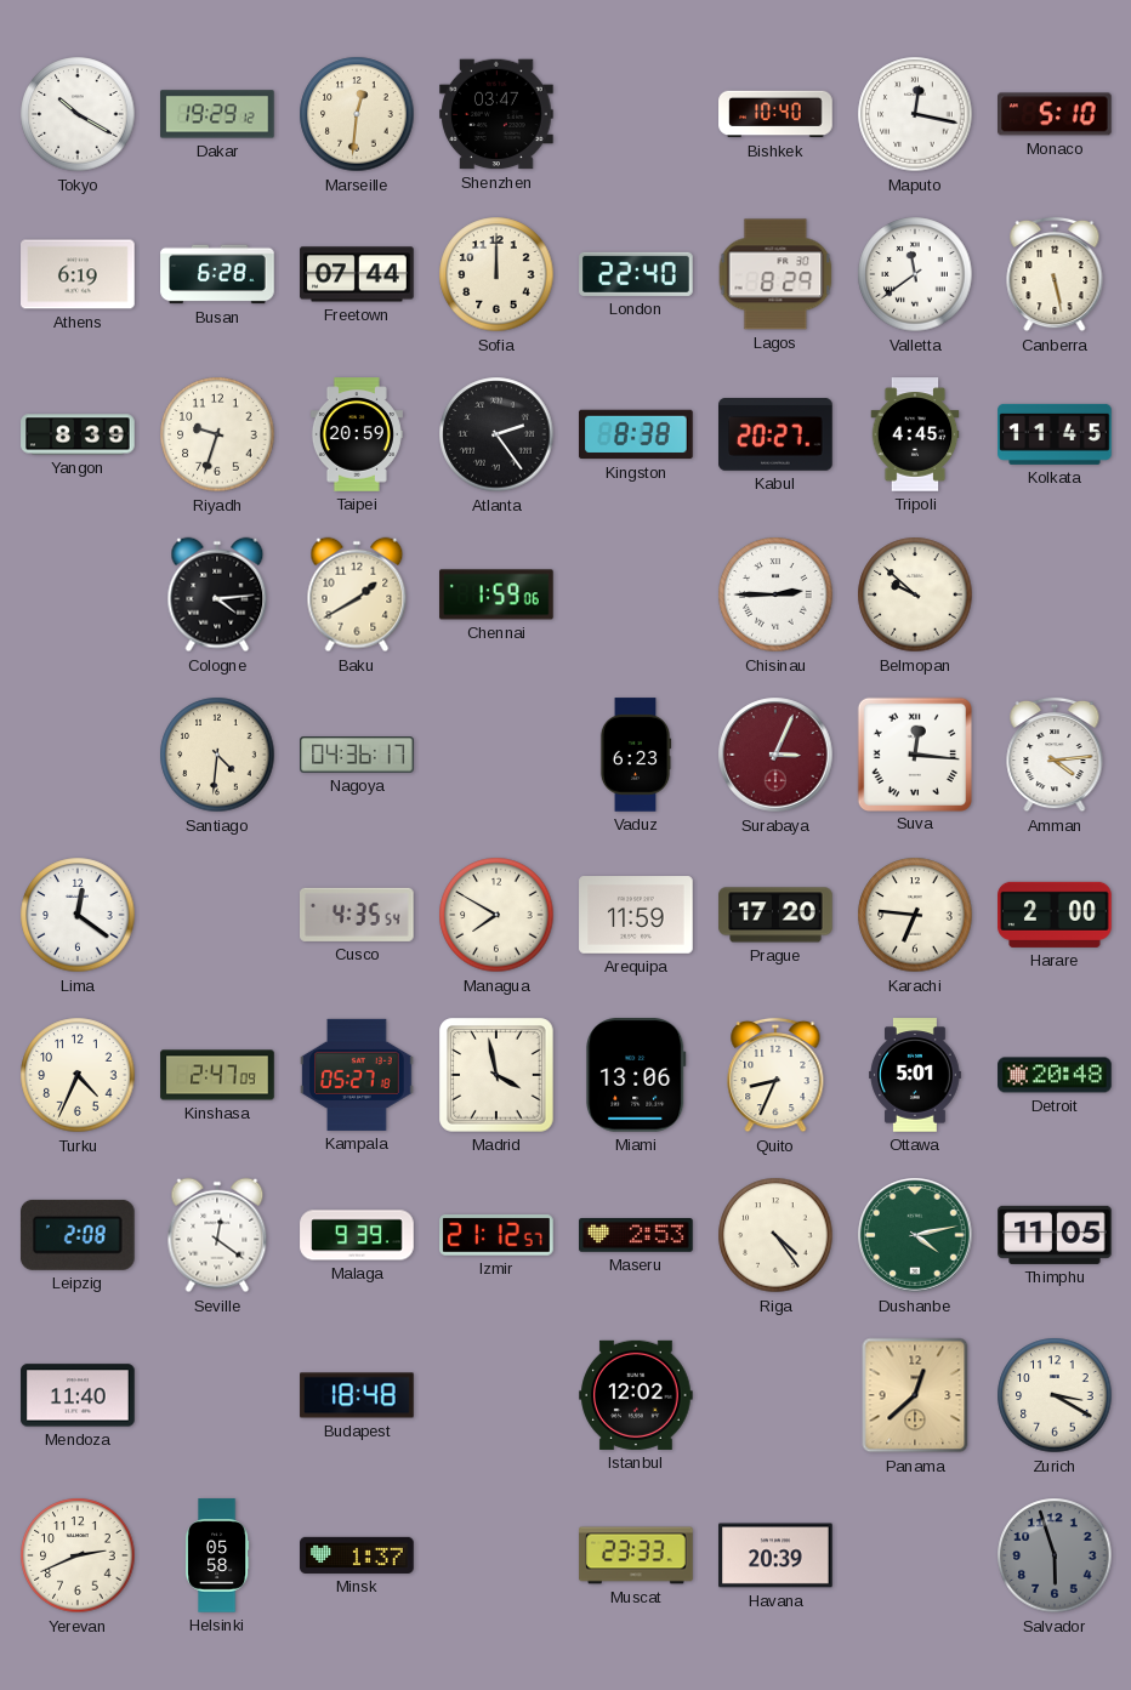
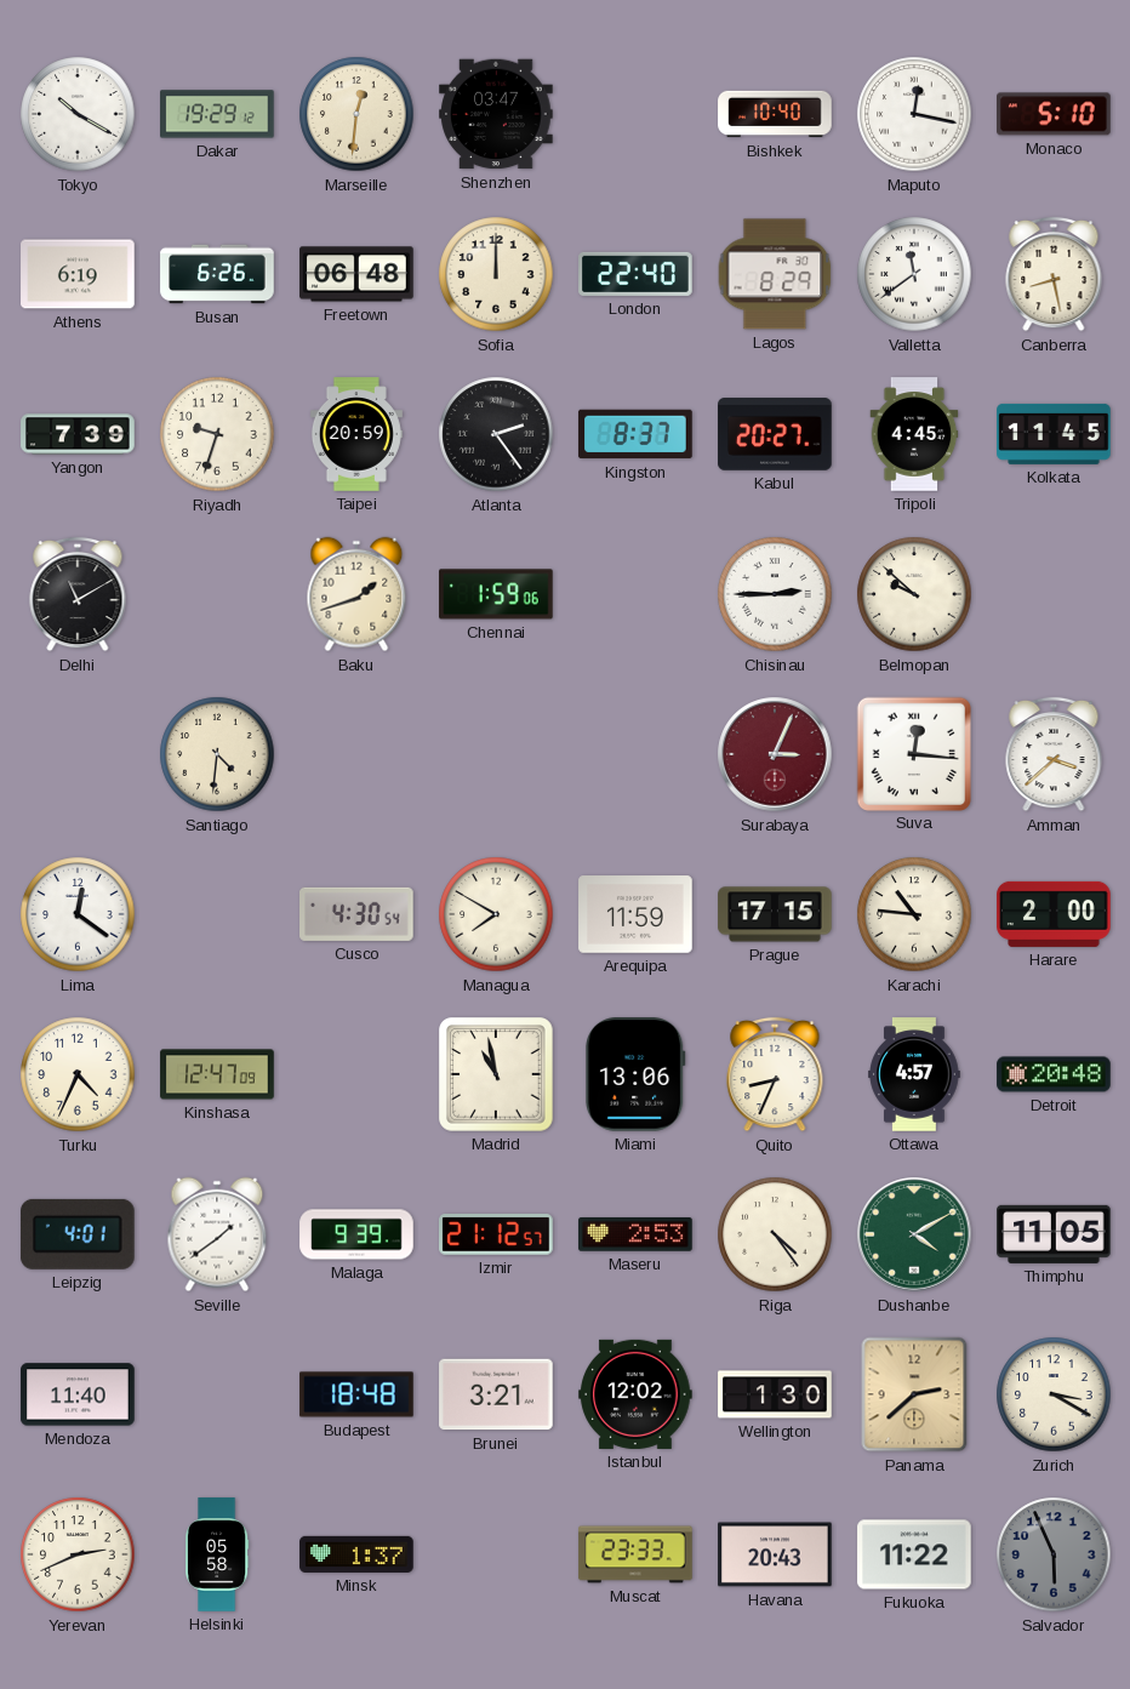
Busan: 6:28 -> 6:26
Freetown: 07:44 -> 06:48
Canberra: 5:28 -> 8:28
Yangon: 8:39 -> 7:39
Kingston: 8:38 -> 8:37
Delhi: none -> 11:10
Cologne: 4:14 -> none
Baku: 1:40 -> 1:42
Nagoya: 04:36 -> none
Vaduz: 6:23 -> none
Amman: 4:14 -> 3:38
Cusco: 4:35 -> 4:30
Prague: 17:20 -> 17:15
Karachi: 6:46 -> 10:46
Kinshasa: 2:47 -> 12:47
Kampala: 05:27 -> none
Madrid: 3:58 -> 10:58
Ottawa: 5:01 -> 4:57
Leipzig: 2:08 -> 4:01
Seville: 12:21 -> 1:39
Dushanbe: 4:13 -> 4:10
Brunei: none -> 3:21
Wellington: none -> 1:30
Panama: 12:38 -> 2:38
Havana: 20:39 -> 20:43
Fukuoka: none -> 11:22
Salvador: 5:57 -> 5:56
